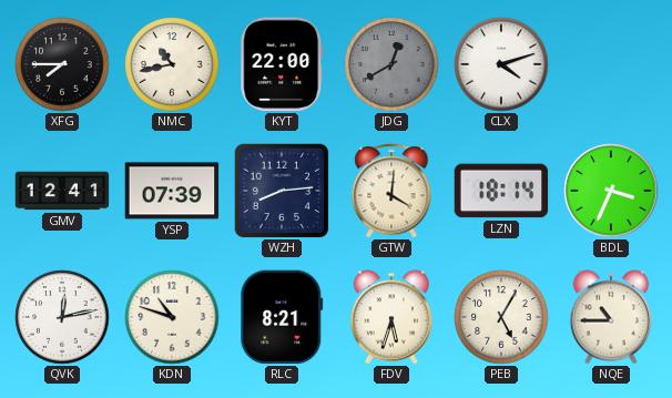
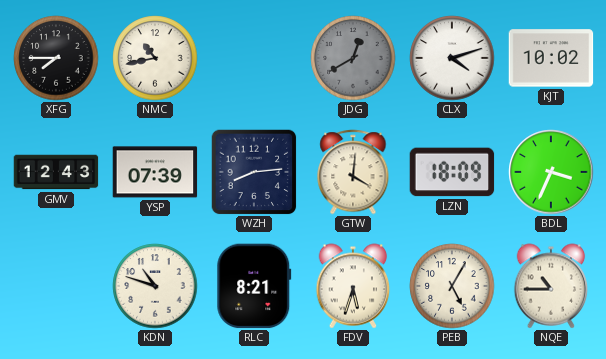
KYT: 22:00 -> none
KJT: none -> 10:02
GMV: 12:41 -> 12:43
LZN: 18:14 -> 18:09
QVK: 12:13 -> none
